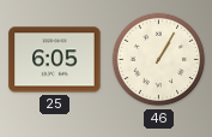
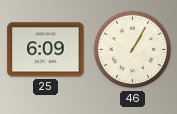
25: 6:05 -> 6:09
